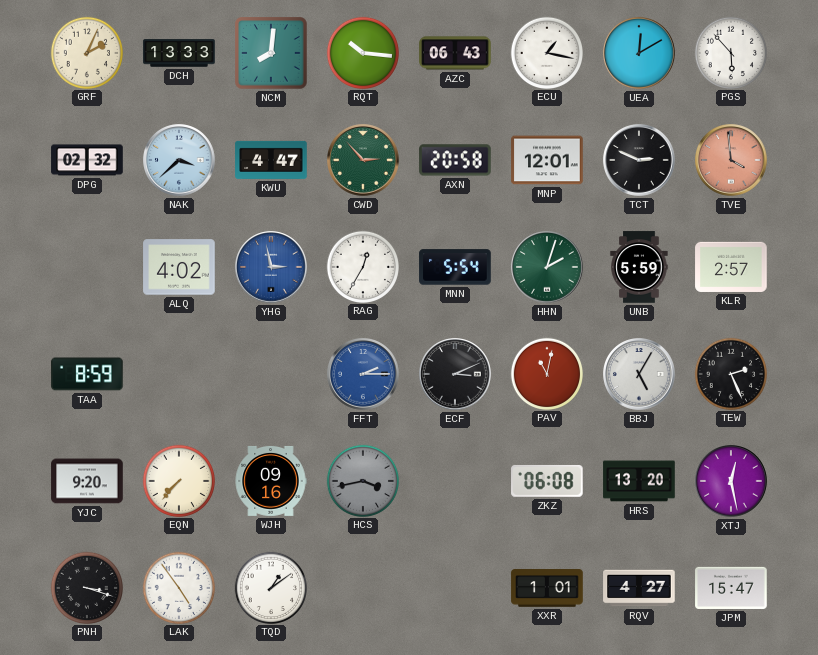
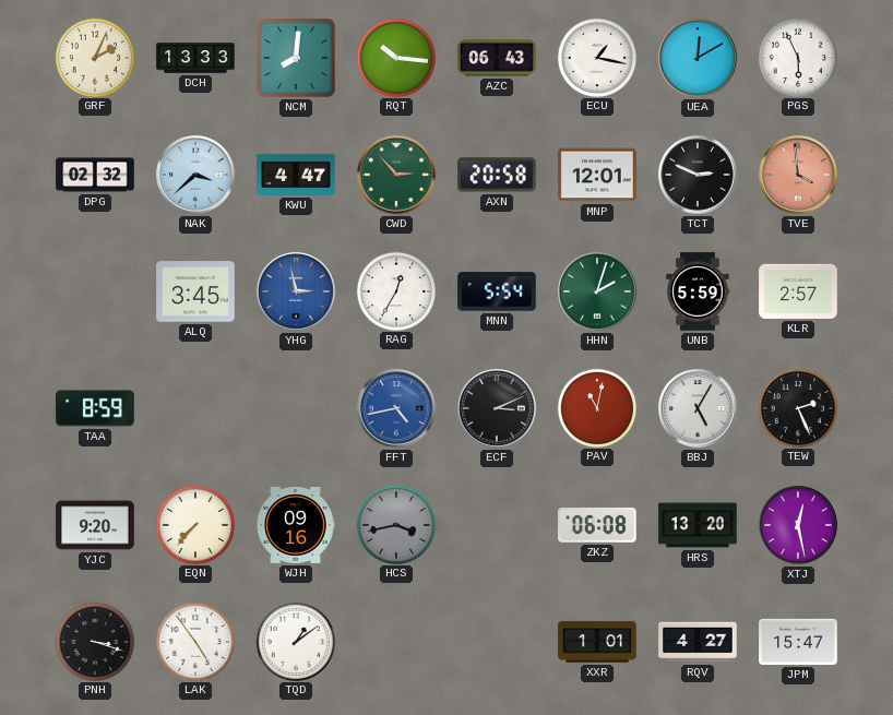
PGS: 5:53 -> 5:56
ALQ: 4:02 -> 3:45
FFT: 2:15 -> 4:43
